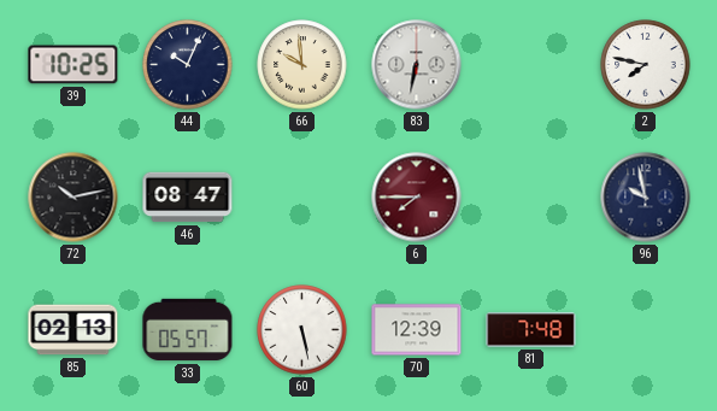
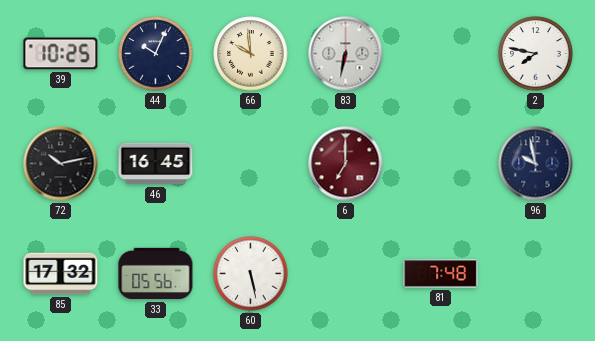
46: 08:47 -> 16:45
6: 7:45 -> 7:00
85: 02:13 -> 17:32
33: 05:57 -> 05:56
70: 12:39 -> none
